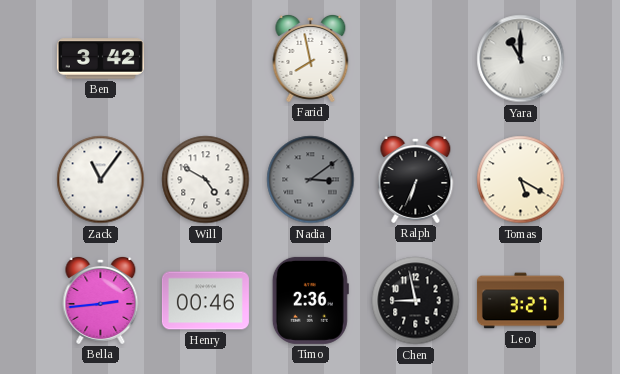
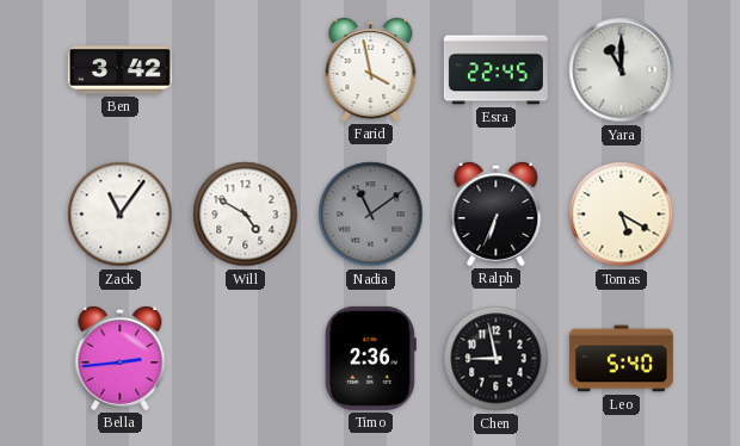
Farid: 7:58 -> 3:58
Esra: none -> 22:45
Nadia: 3:09 -> 11:09
Henry: 00:46 -> none
Leo: 3:27 -> 5:40
